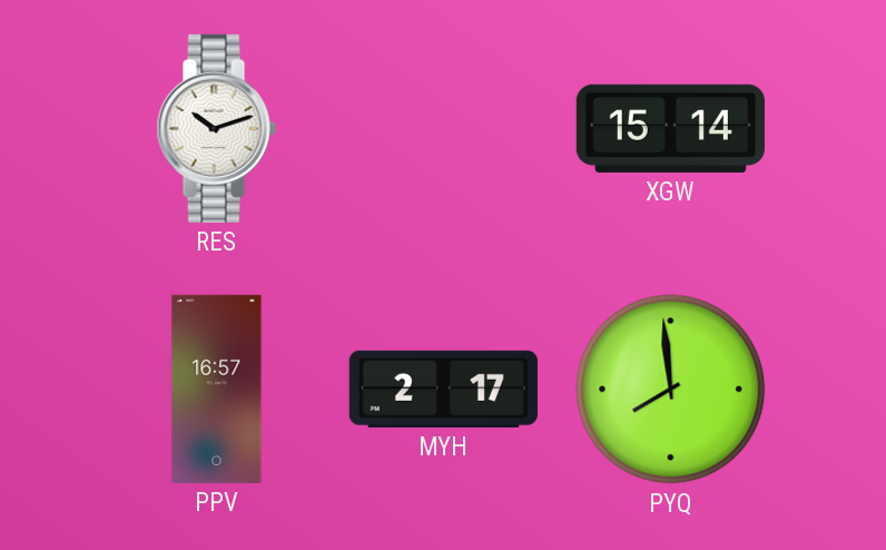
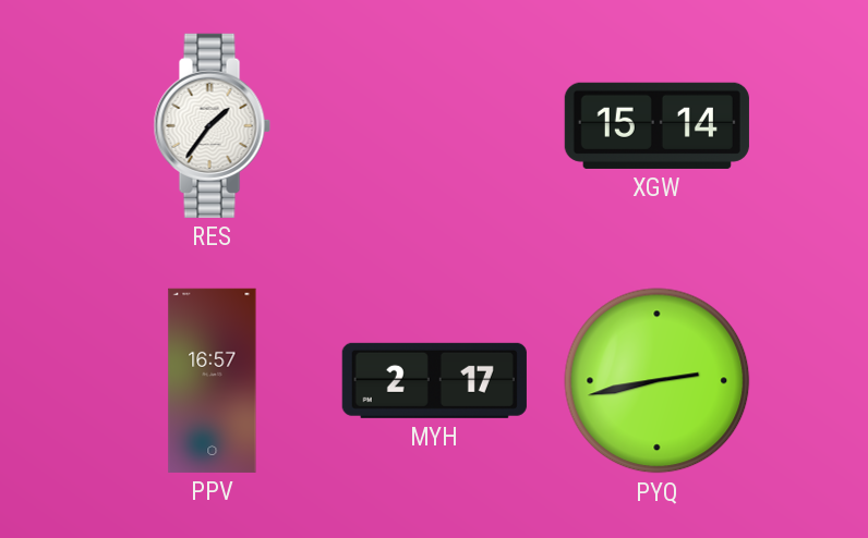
RES: 10:12 -> 1:36
PYQ: 7:59 -> 2:43
